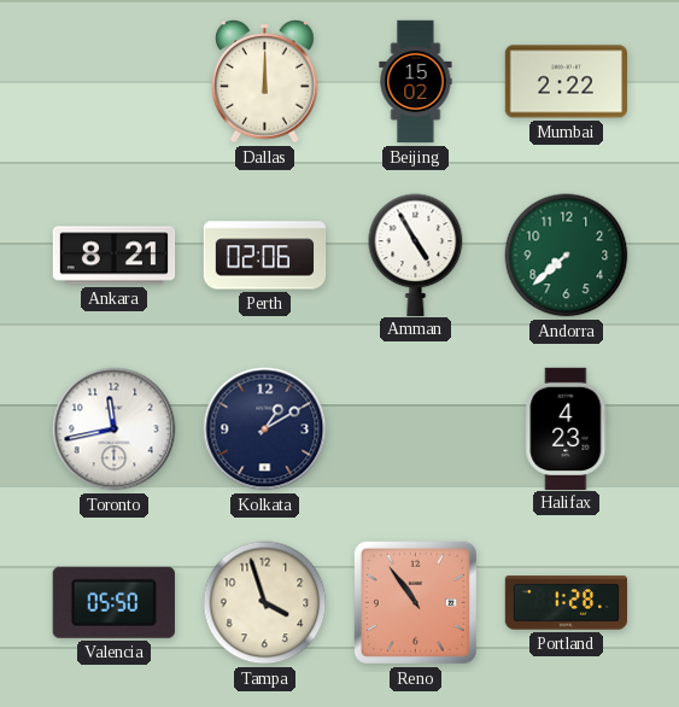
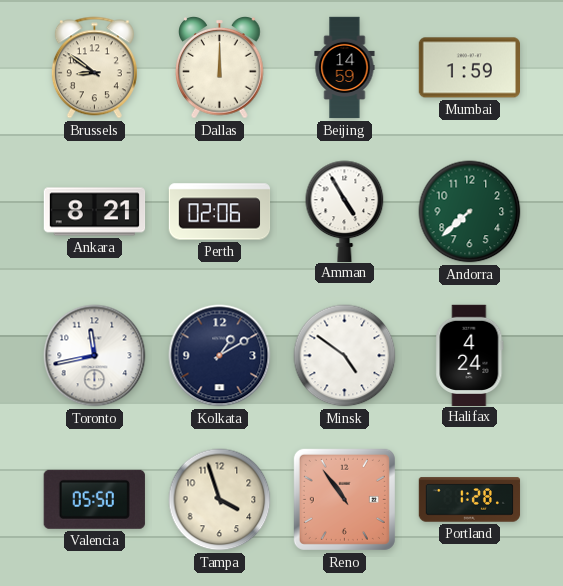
Brussels: none -> 8:51
Beijing: 15:02 -> 14:59
Mumbai: 2:22 -> 1:59
Minsk: none -> 4:51
Halifax: 4:23 -> 4:24
